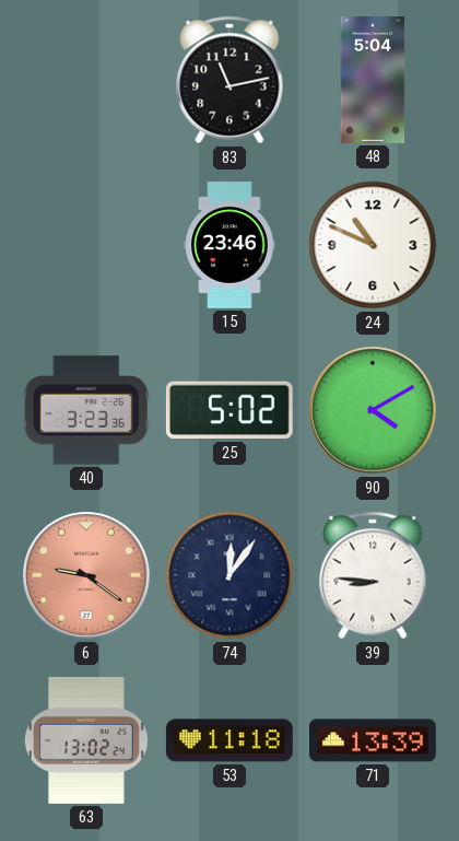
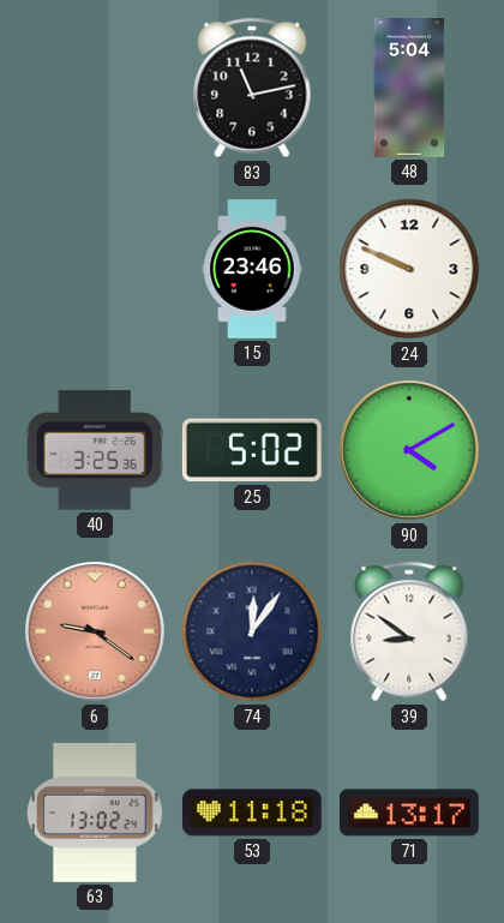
24: 10:49 -> 9:49
40: 3:23 -> 3:25
39: 8:46 -> 8:51
71: 13:39 -> 13:17
